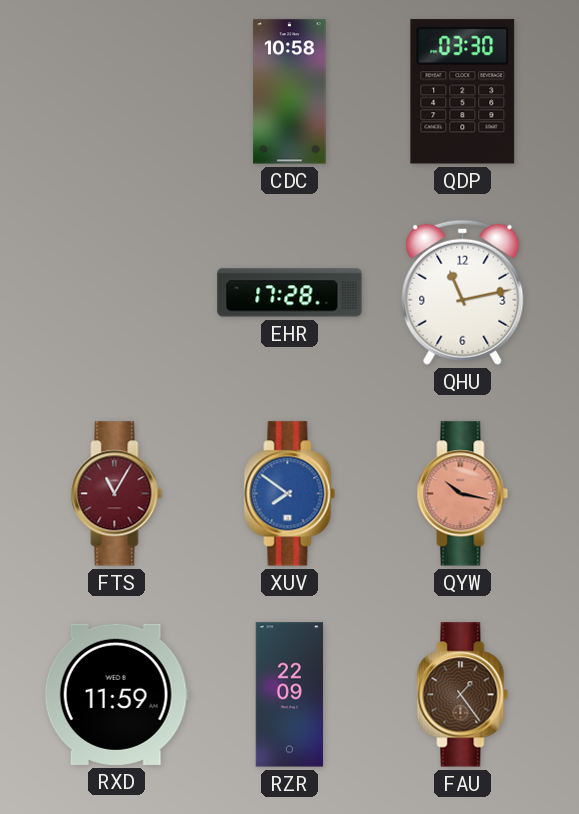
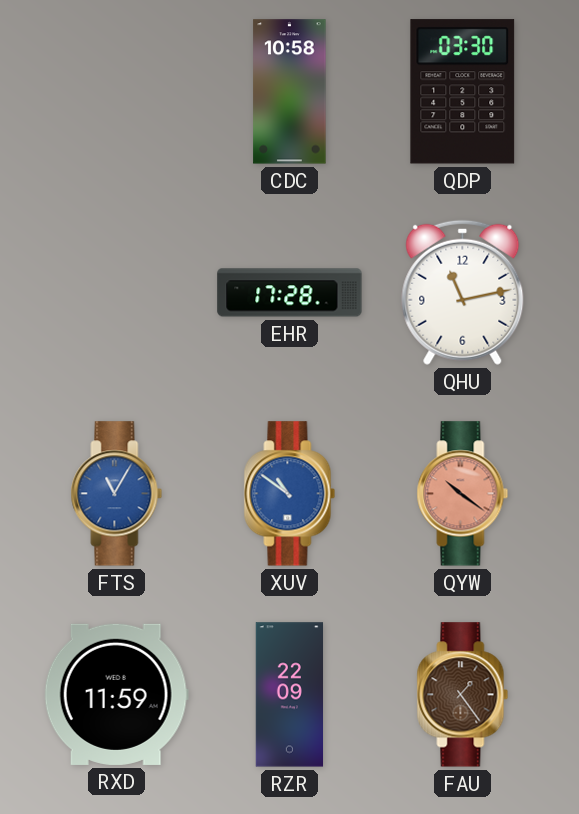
FTS dial: burgundy -> blue
XUV: 7:51 -> 10:51
QYW: 10:17 -> 10:21
